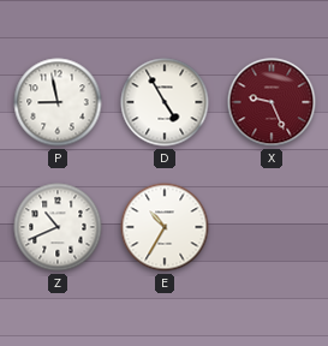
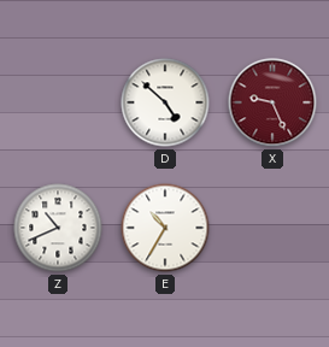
P: 8:58 -> none
D: 4:55 -> 4:52
